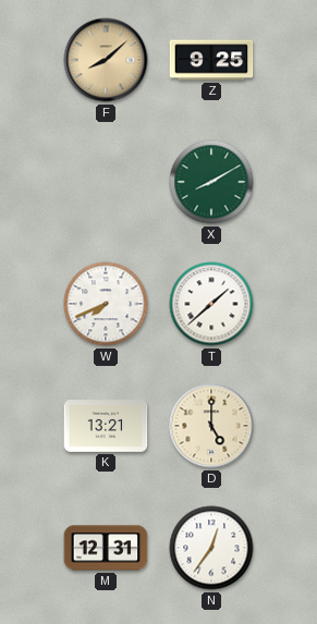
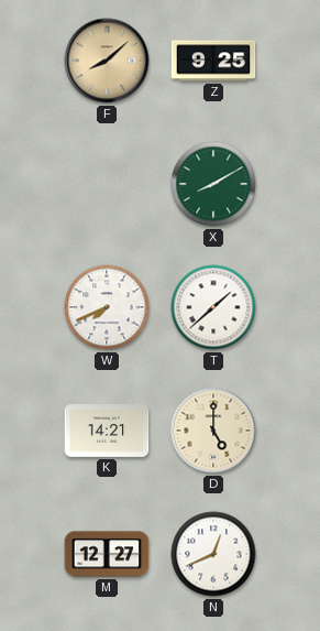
K: 13:21 -> 14:21
M: 12:31 -> 12:27
N: 12:36 -> 12:41
